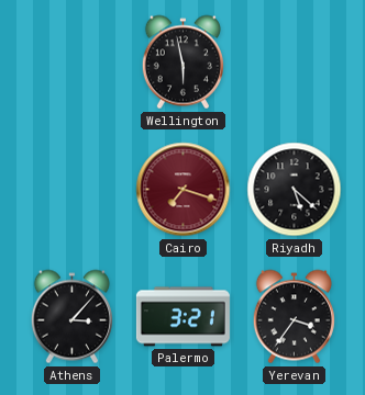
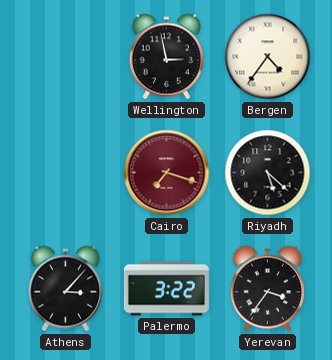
Wellington: 5:58 -> 2:58
Bergen: none -> 4:36
Palermo: 3:21 -> 3:22
